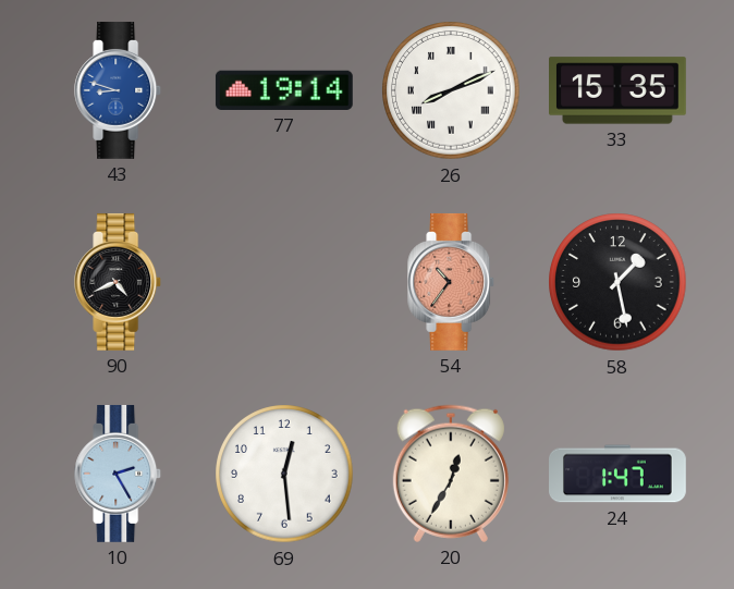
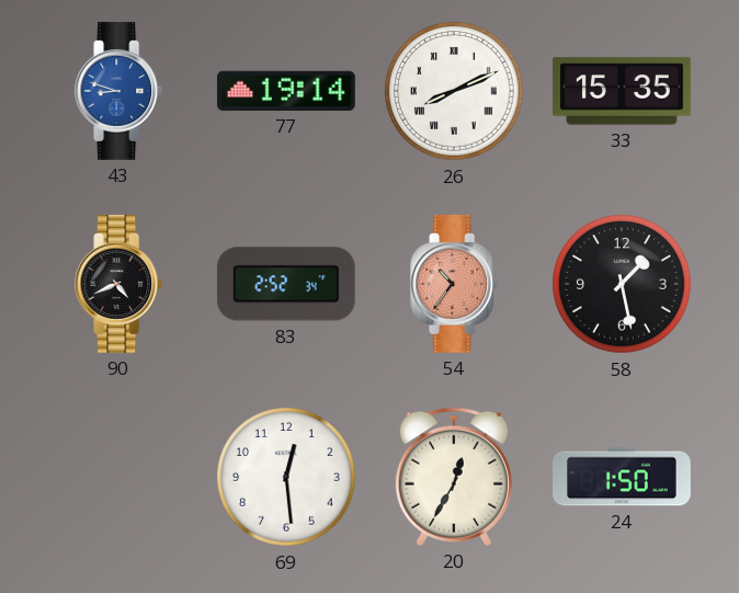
83: none -> 2:52
10: 2:25 -> none
24: 1:47 -> 1:50
